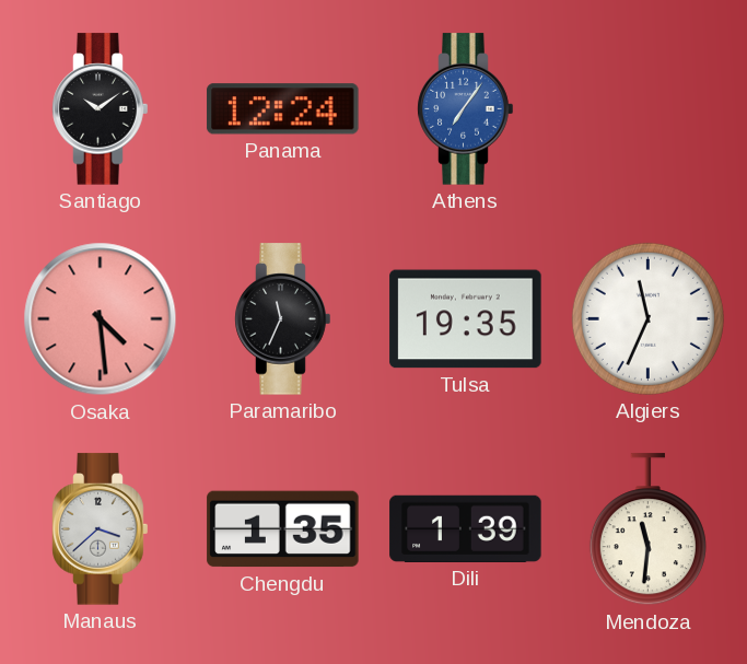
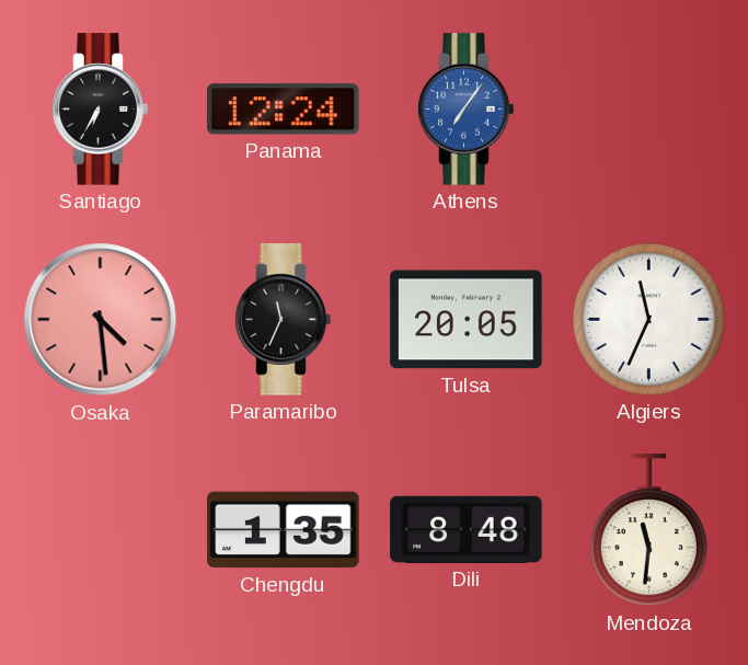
Santiago: 10:09 -> 6:35
Tulsa: 19:35 -> 20:05
Manaus: 3:38 -> none
Dili: 1:39 -> 8:48
